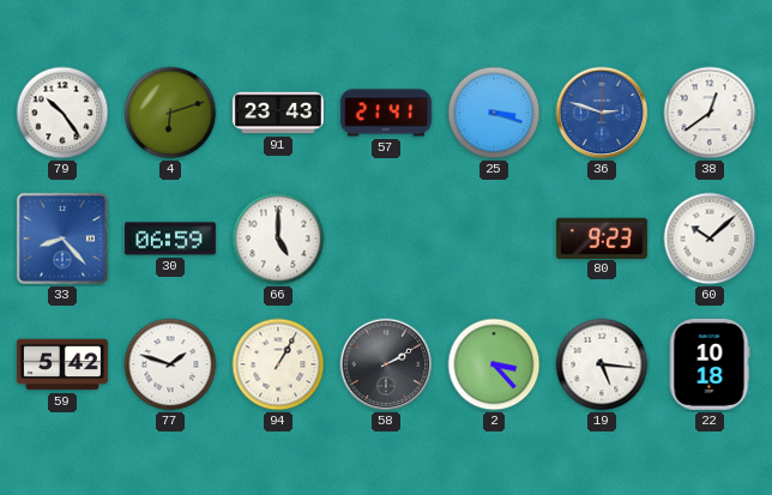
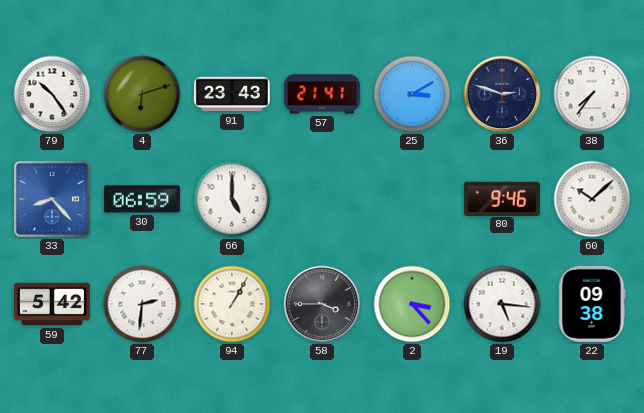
25: 3:18 -> 3:10
36 dial: blue -> navy
38: 12:39 -> 7:36
80: 9:23 -> 9:46
77: 1:48 -> 2:31
58: 2:10 -> 3:45
22: 10:18 -> 09:38
